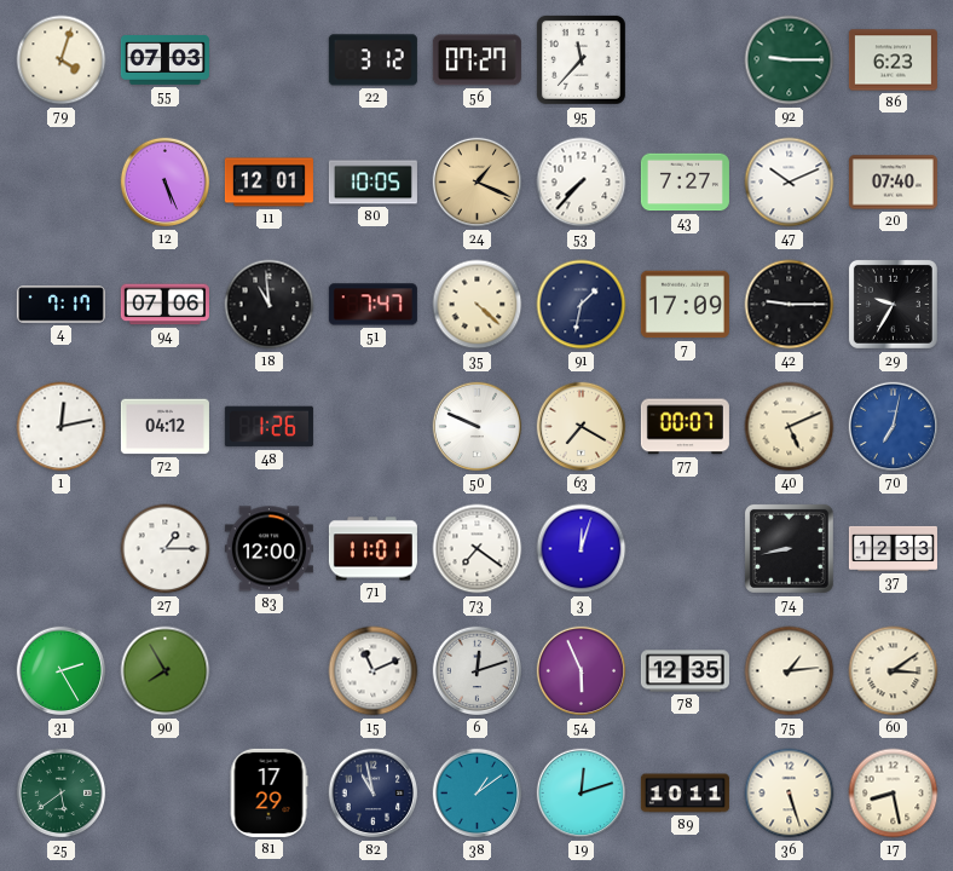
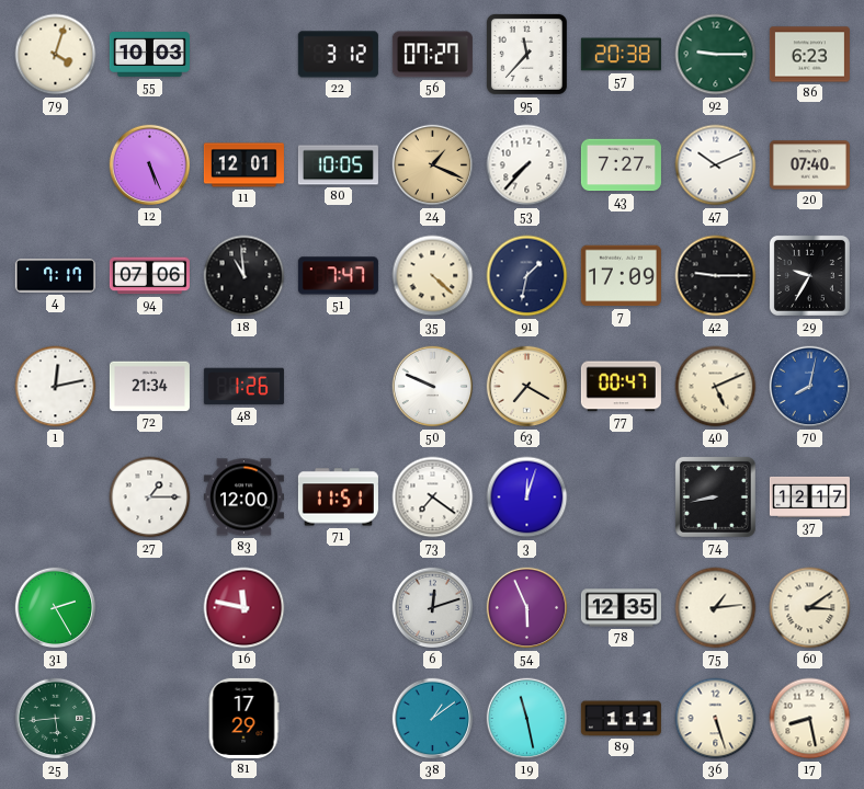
55: 07:03 -> 10:03
57: none -> 20:38
72: 04:12 -> 21:34
77: 00:07 -> 00:47
70: 7:02 -> 8:02
71: 11:01 -> 11:51
37: 12:33 -> 12:17
90: 7:55 -> none
16: none -> 11:47
15: 11:11 -> none
25: 5:39 -> 5:44
82: 10:58 -> none
19: 12:12 -> 11:28
89: 10:11 -> 1:11
